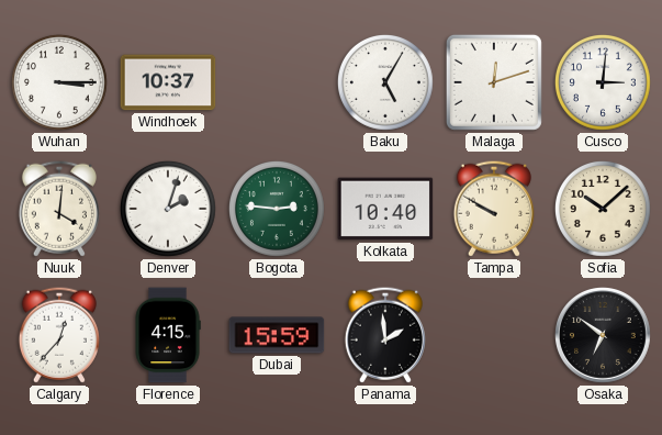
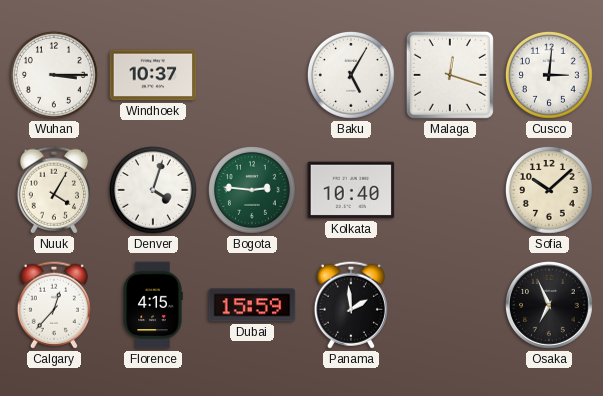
Malaga: 12:12 -> 12:18
Nuuk: 4:01 -> 4:05
Denver: 2:03 -> 4:03
Tampa: 9:50 -> none
Osaka: 6:51 -> 6:56
